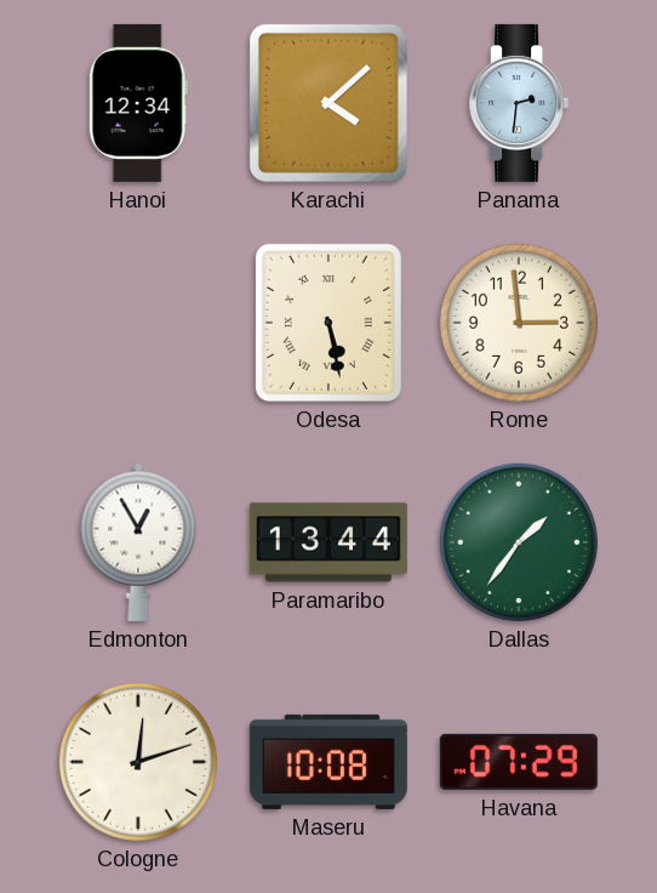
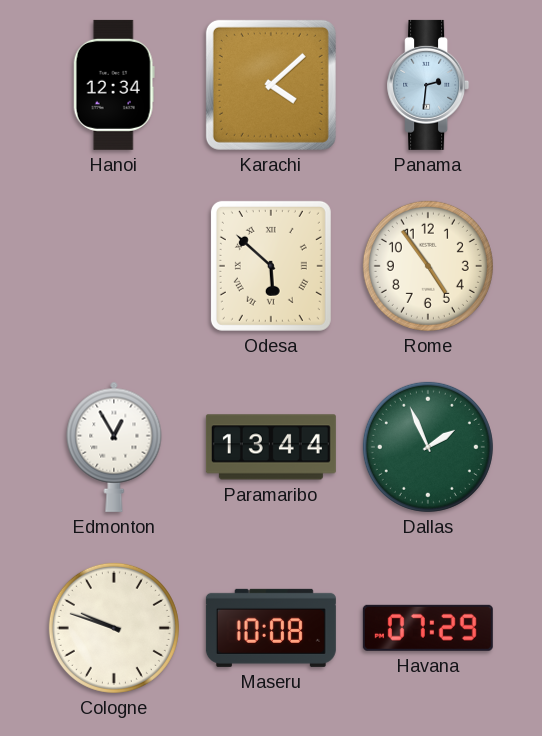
Odesa: 5:28 -> 5:52
Rome: 2:59 -> 4:54
Dallas: 1:36 -> 1:56
Cologne: 12:12 -> 9:48
